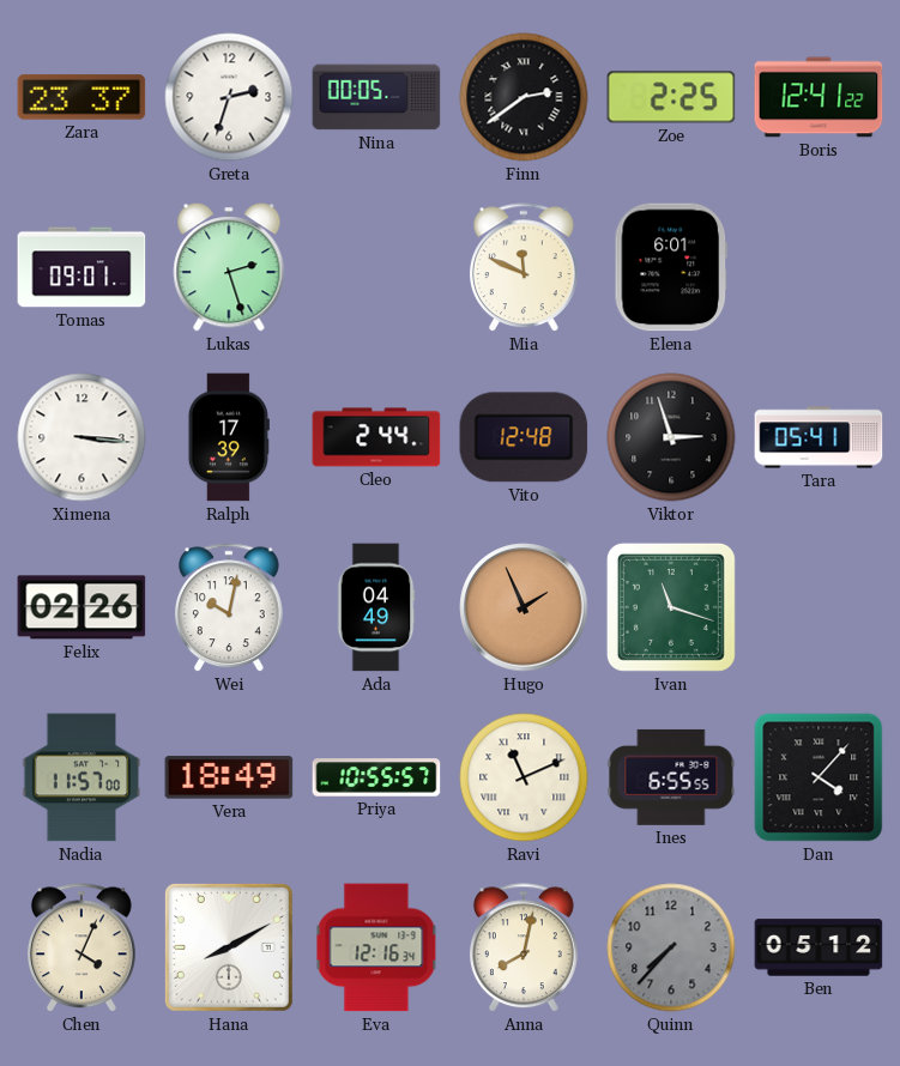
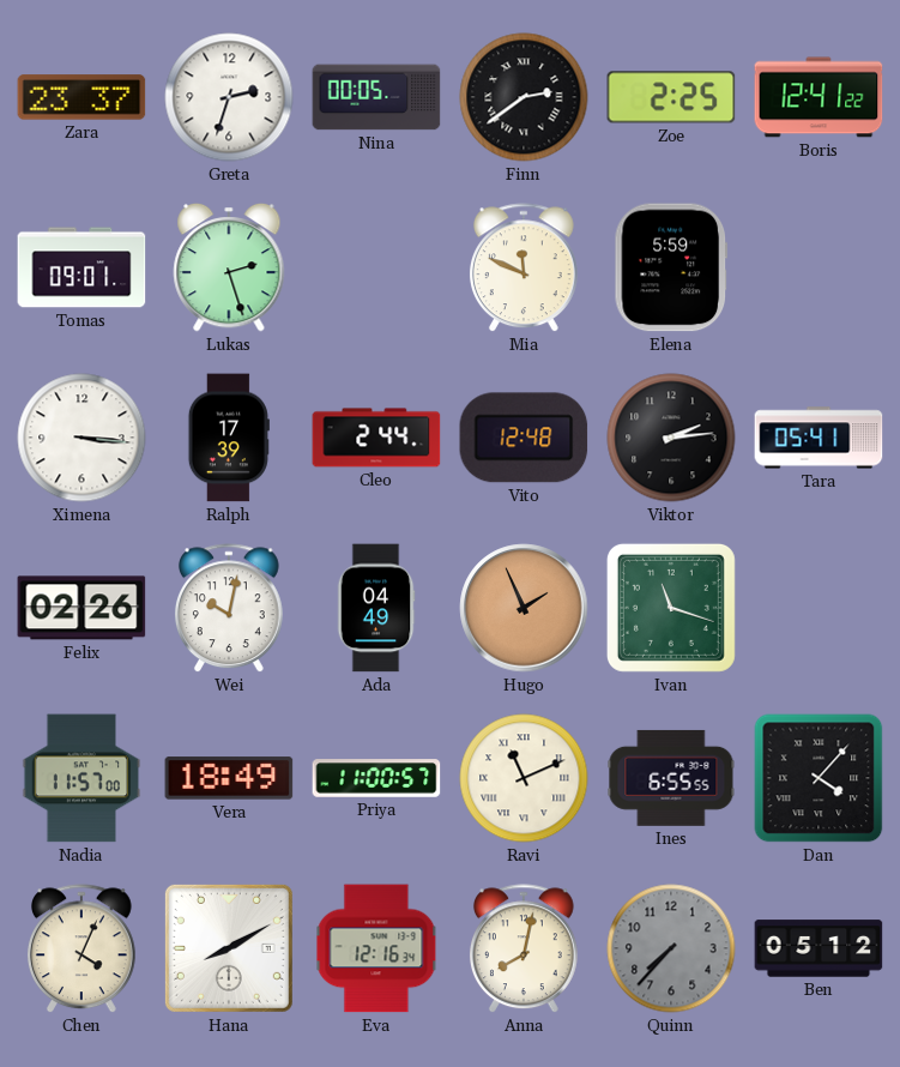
Elena: 6:01 -> 5:59
Viktor: 2:57 -> 2:14
Priya: 10:55 -> 11:00
